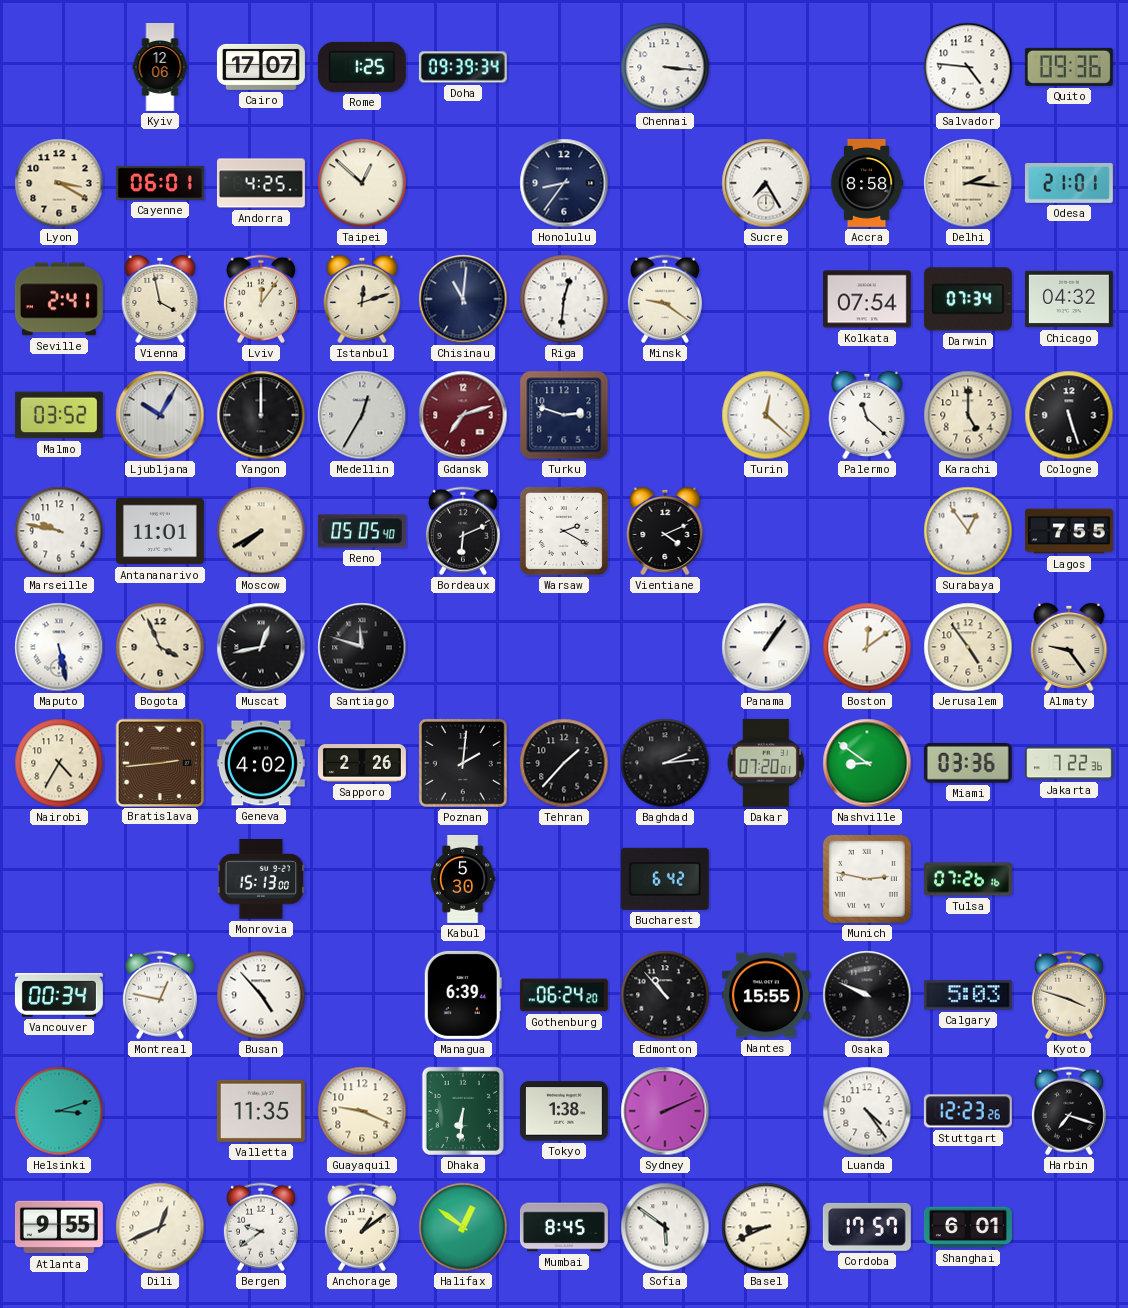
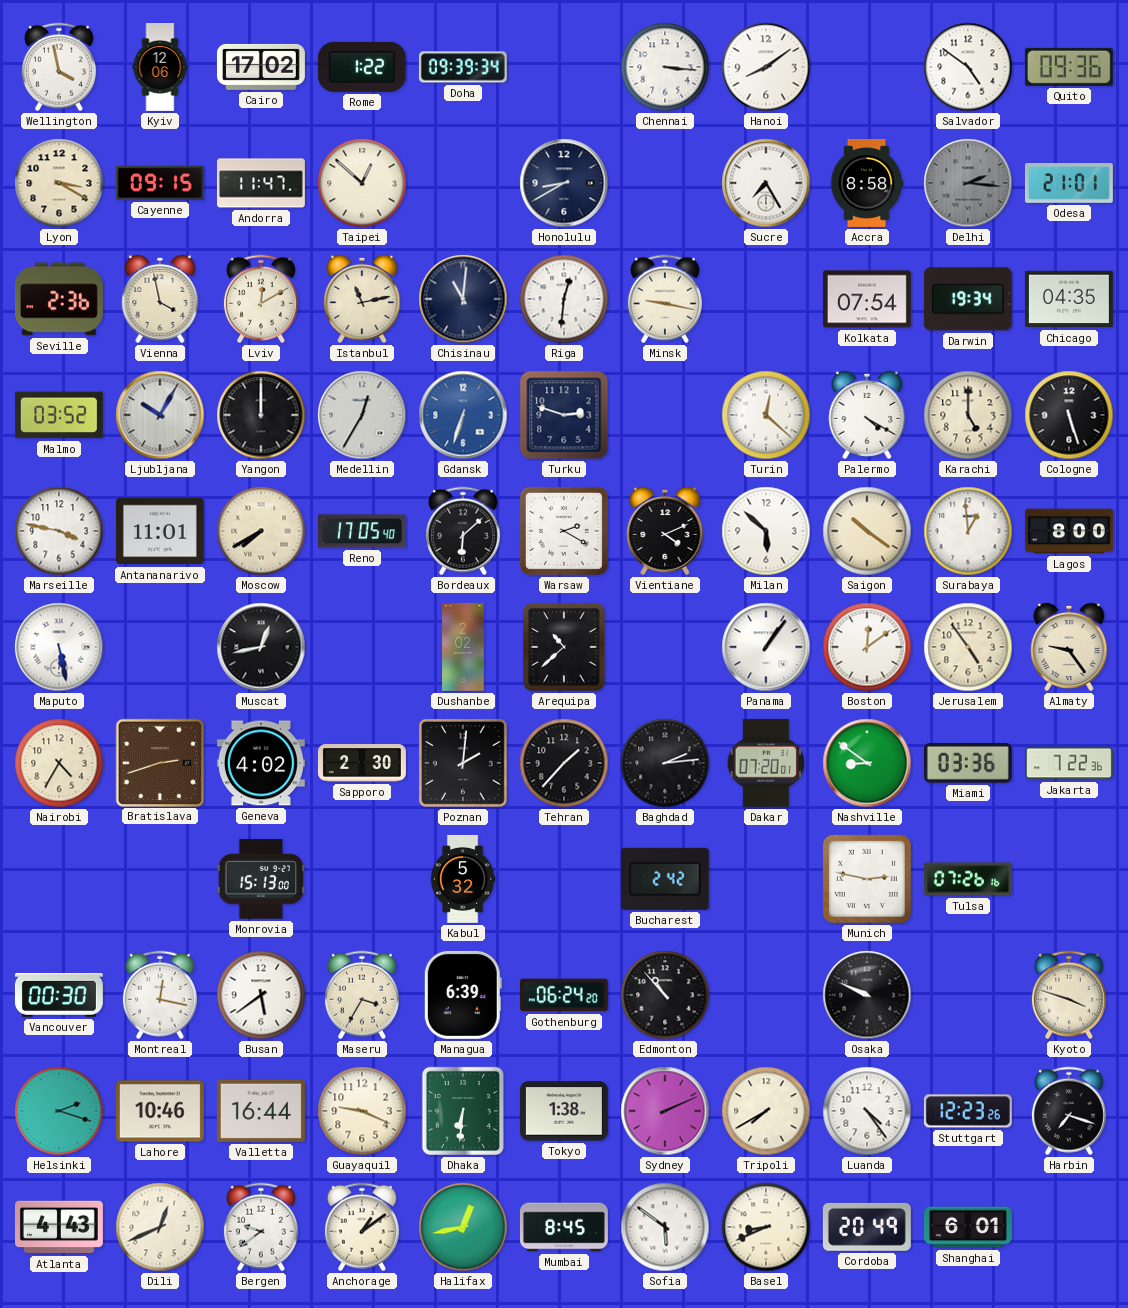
Wellington: none -> 3:58
Cairo: 17:07 -> 17:02
Rome: 1:25 -> 1:22
Hanoi: none -> 8:09
Salvador: 4:46 -> 4:51
Cayenne: 06:01 -> 09:15
Andorra: 4:25 -> 11:47
Honolulu: 8:36 -> 8:40
Delhi dial: cream -> grey
Seville: 2:41 -> 2:36
Lviv: 12:06 -> 12:10
Istanbul: 12:12 -> 11:13
Minsk: 9:21 -> 9:17
Darwin: 07:34 -> 19:34
Chicago: 04:32 -> 04:35
Gdansk: 7:12 -> 6:33
Gdansk dial: burgundy -> blue
Palermo: 11:22 -> 4:20
Marseille: 9:47 -> 3:47
Reno: 05:05 -> 17:05
Bordeaux: 6:11 -> 6:08
Milan: none -> 5:52
Saigon: none -> 10:21
Surabaya: 12:54 -> 12:59
Lagos: 7:55 -> 8:00
Bogota: 3:56 -> none
Santiago: 11:48 -> none
Dushanbe: none -> 2:02
Arequipa: none -> 10:38
Bratislava: 2:44 -> 2:42
Sapporo: 2:26 -> 2:30
Kabul: 5:30 -> 5:32
Bucharest: 6:42 -> 2:42
Vancouver: 00:34 -> 00:30
Montreal: 12:47 -> 12:17
Busan: 4:53 -> 5:39
Maseru: none -> 3:35
Nantes: 15:55 -> none
Calgary: 5:03 -> none
Helsinki: 3:12 -> 2:18
Lahore: none -> 10:46
Valletta: 11:35 -> 16:44
Tripoli: none -> 7:40
Atlanta: 9:55 -> 4:43
Halifax: 12:51 -> 12:43
Cordoba: 17:57 -> 20:49
